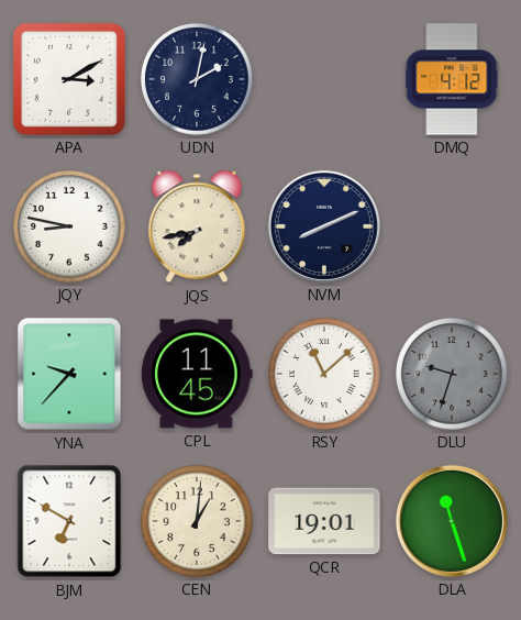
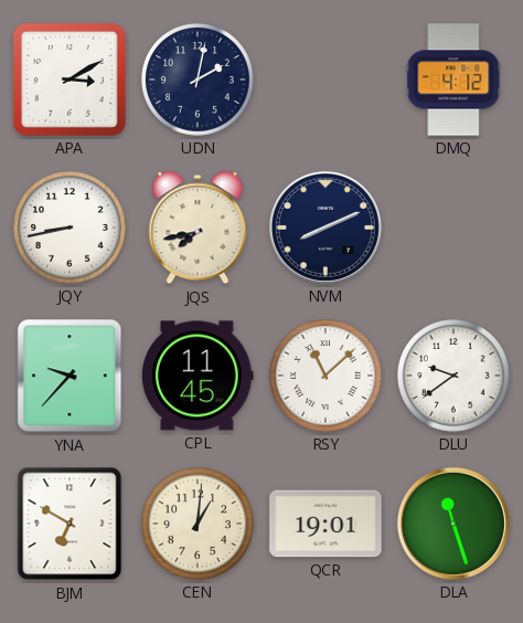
JQY: 8:47 -> 8:43
DLU: 9:33 -> 9:39
DLU dial: grey -> white
